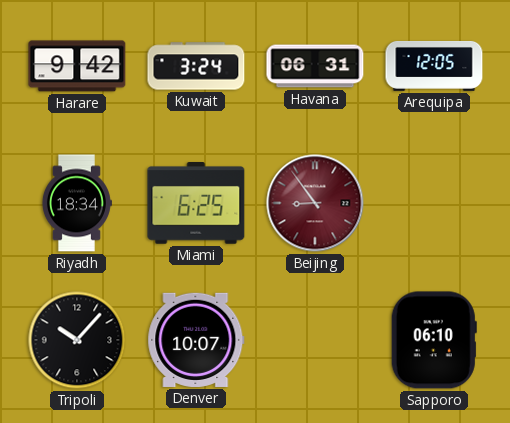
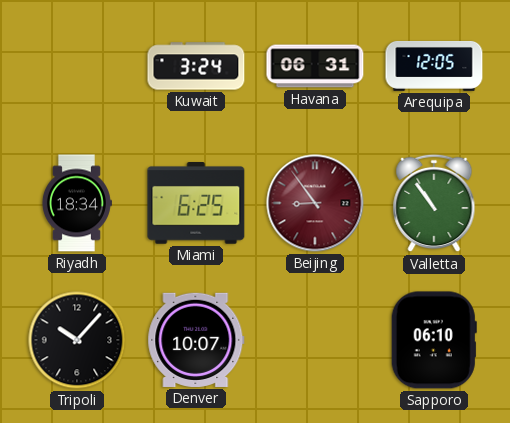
Harare: 9:42 -> none
Valletta: none -> 10:54
